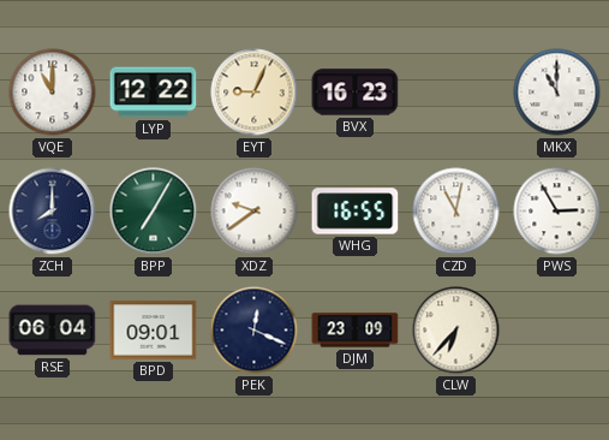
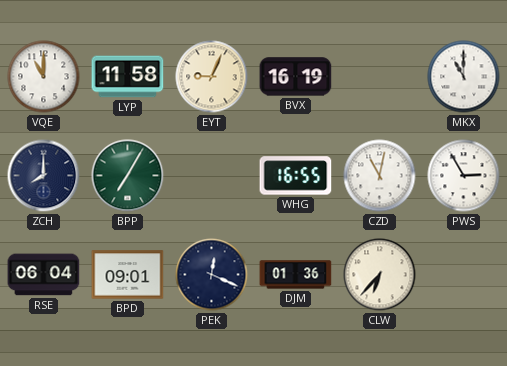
LYP: 12:22 -> 11:58
BVX: 16:23 -> 16:19
XDZ: 9:39 -> none
DJM: 23:09 -> 01:36
